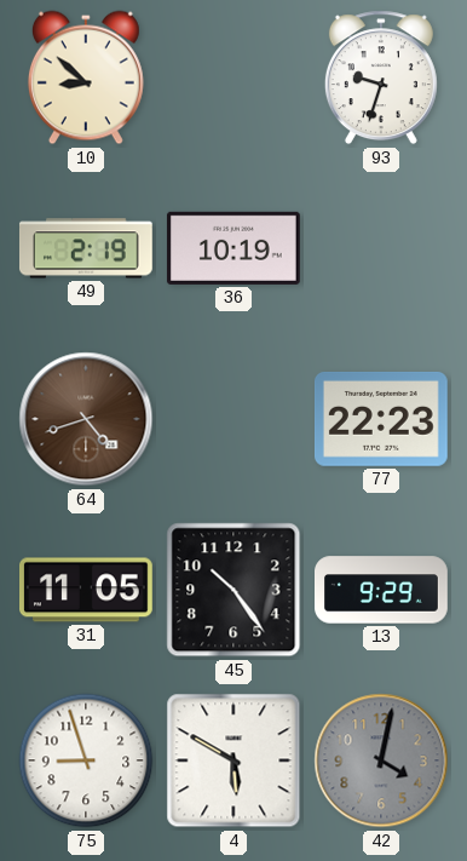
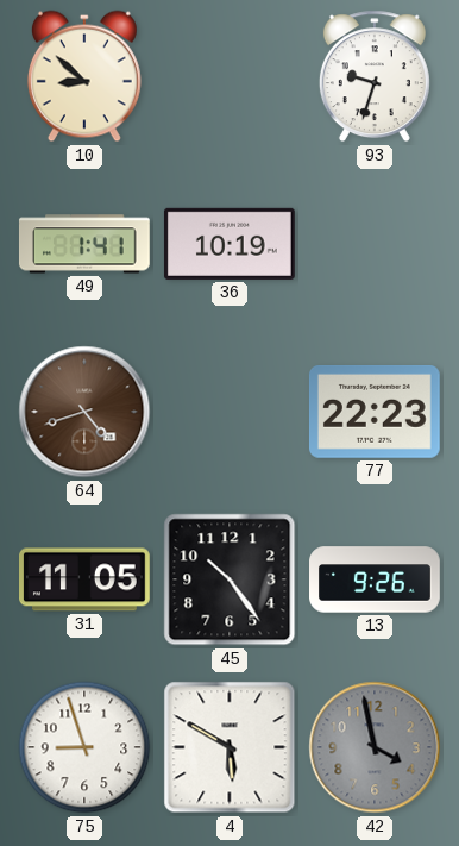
49: 2:19 -> 1:41
13: 9:29 -> 9:26
42: 4:02 -> 3:58
